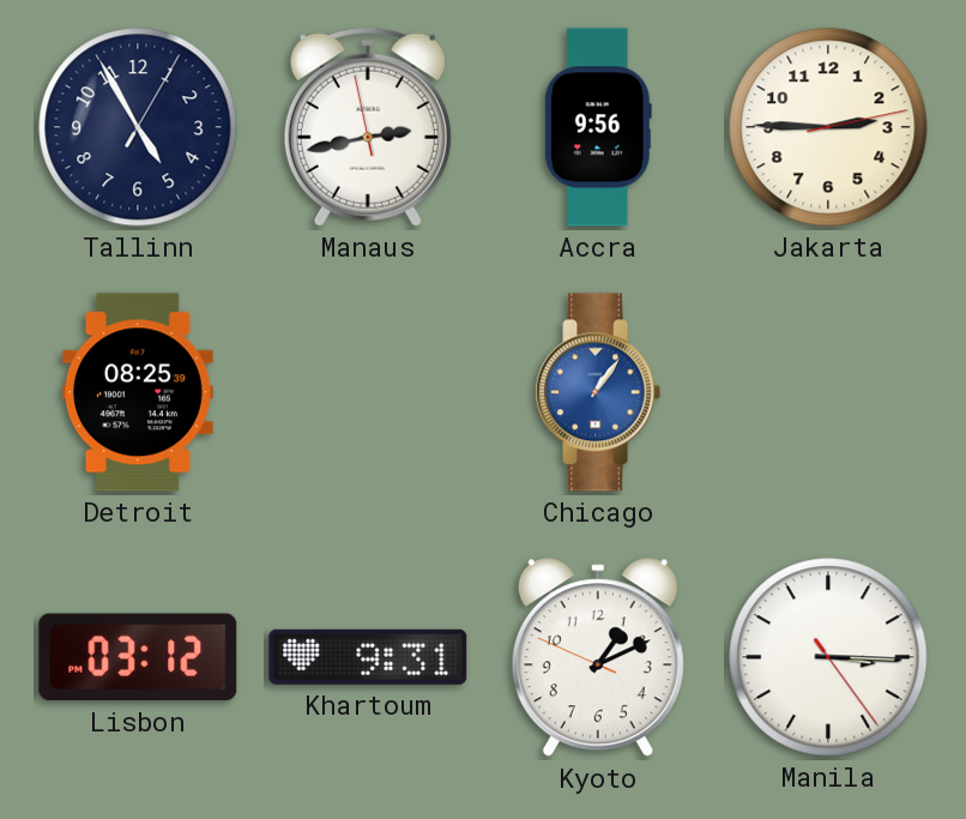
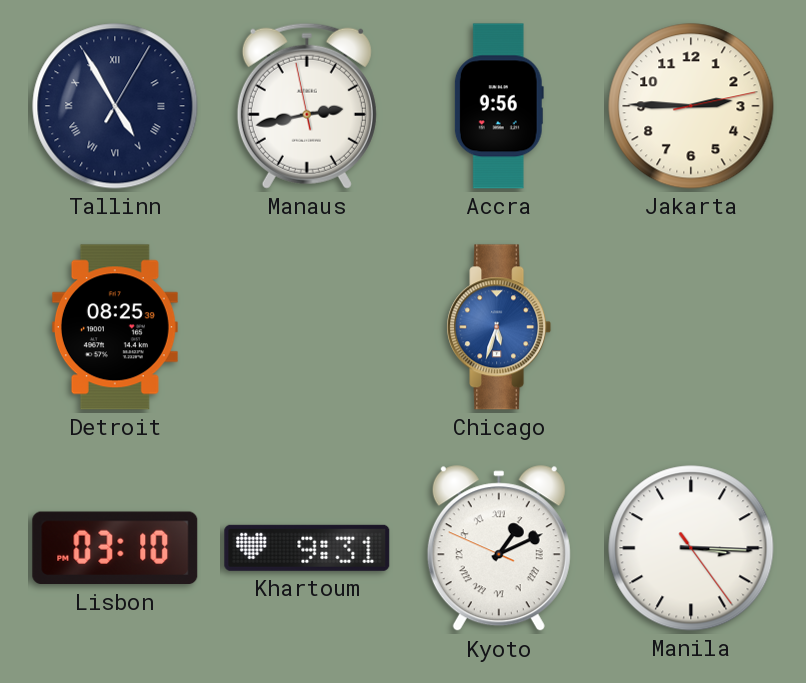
Tallinn numerals: Arabic -> Roman
Chicago: 1:06 -> 5:33
Lisbon: 03:12 -> 03:10
Kyoto numerals: Arabic -> Roman
